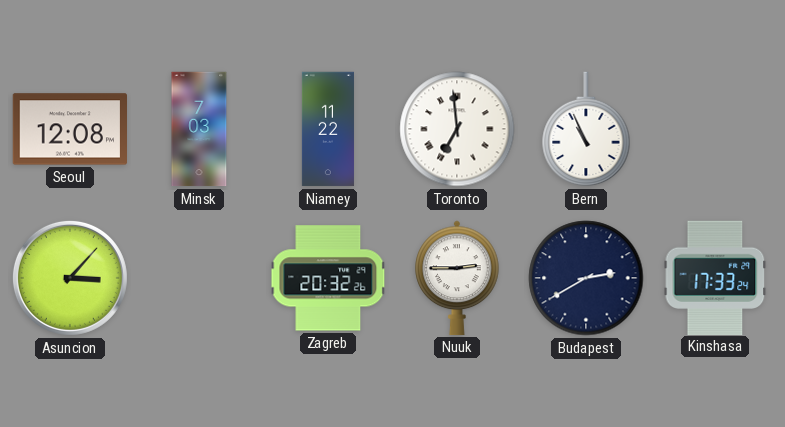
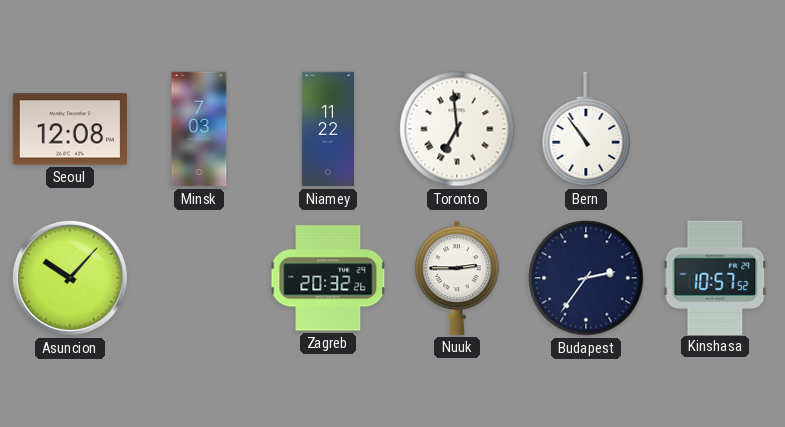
Bern: 10:56 -> 10:54
Asuncion: 3:07 -> 10:07
Budapest: 2:40 -> 2:36
Kinshasa: 17:33 -> 10:57
